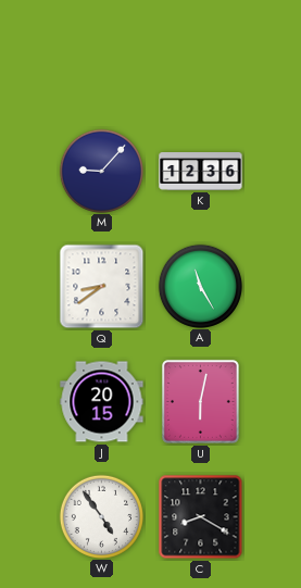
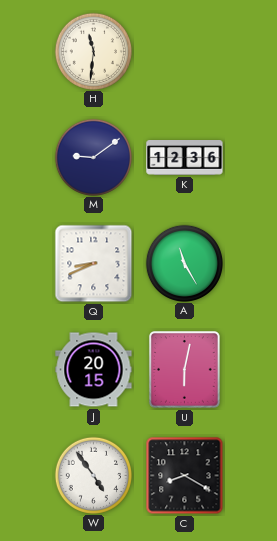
H: none -> 11:31
M: 9:07 -> 9:09
Q: 8:39 -> 8:41
